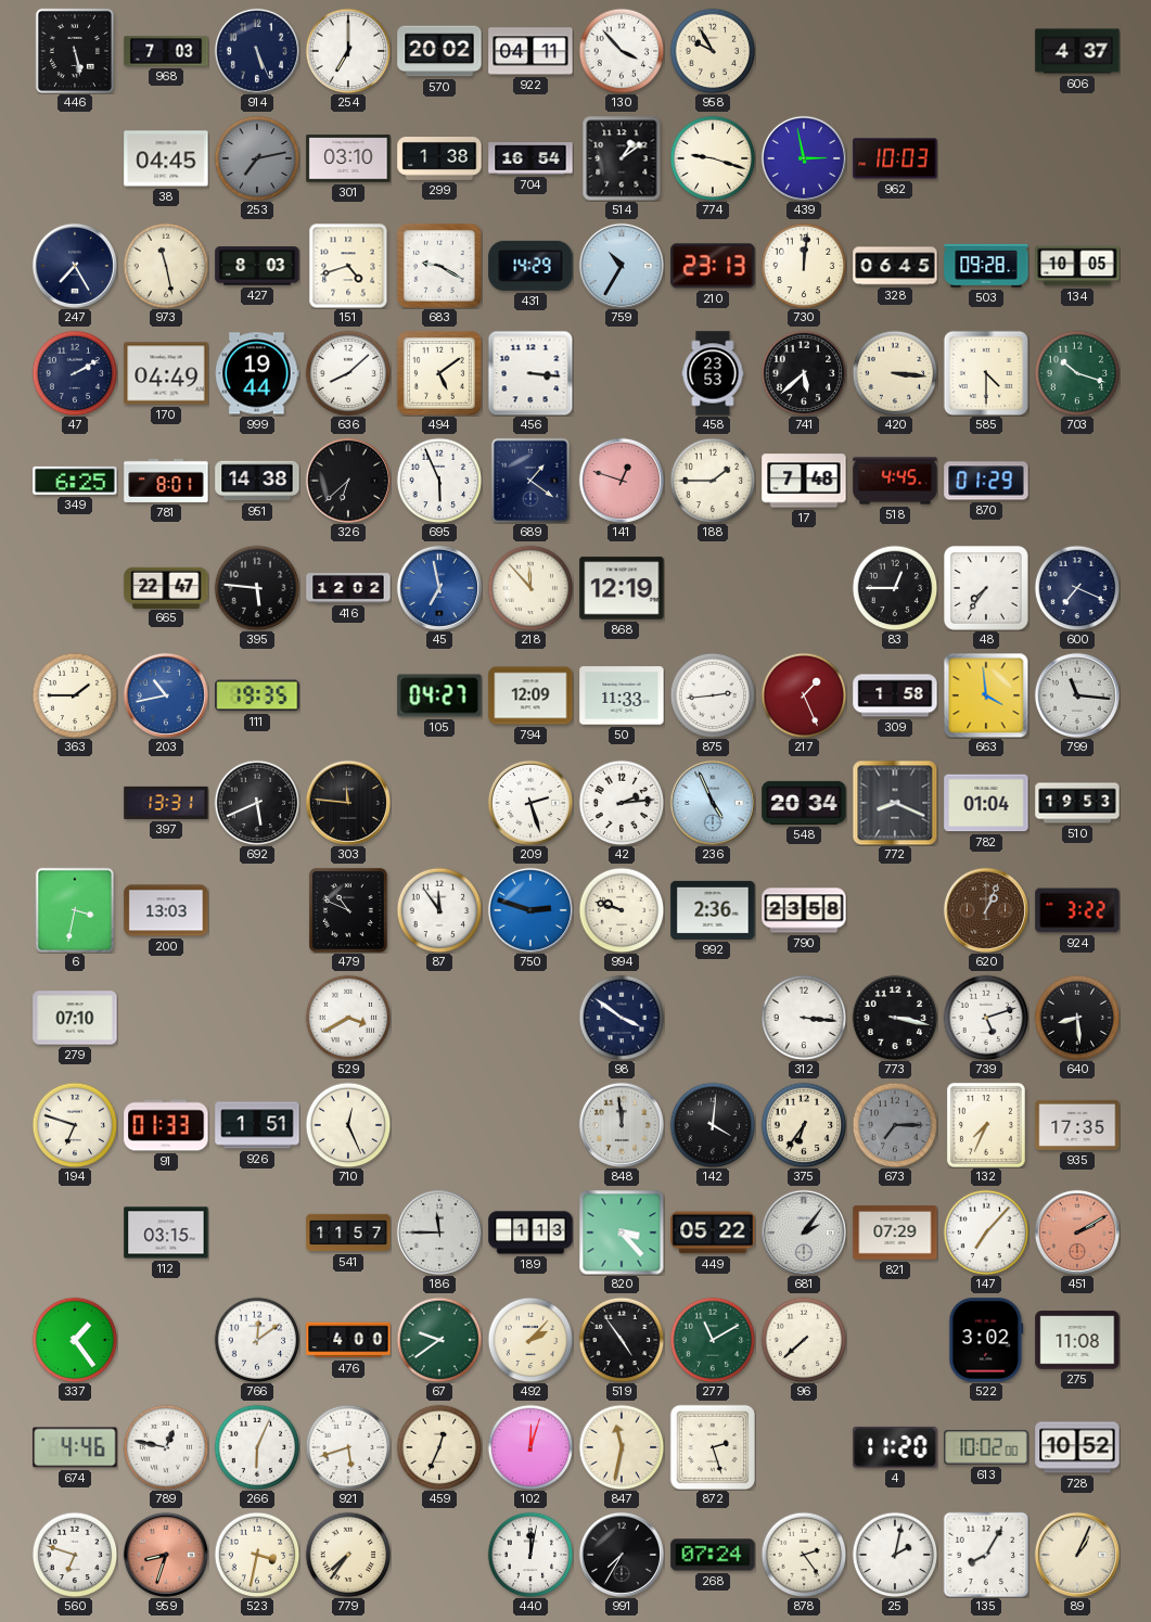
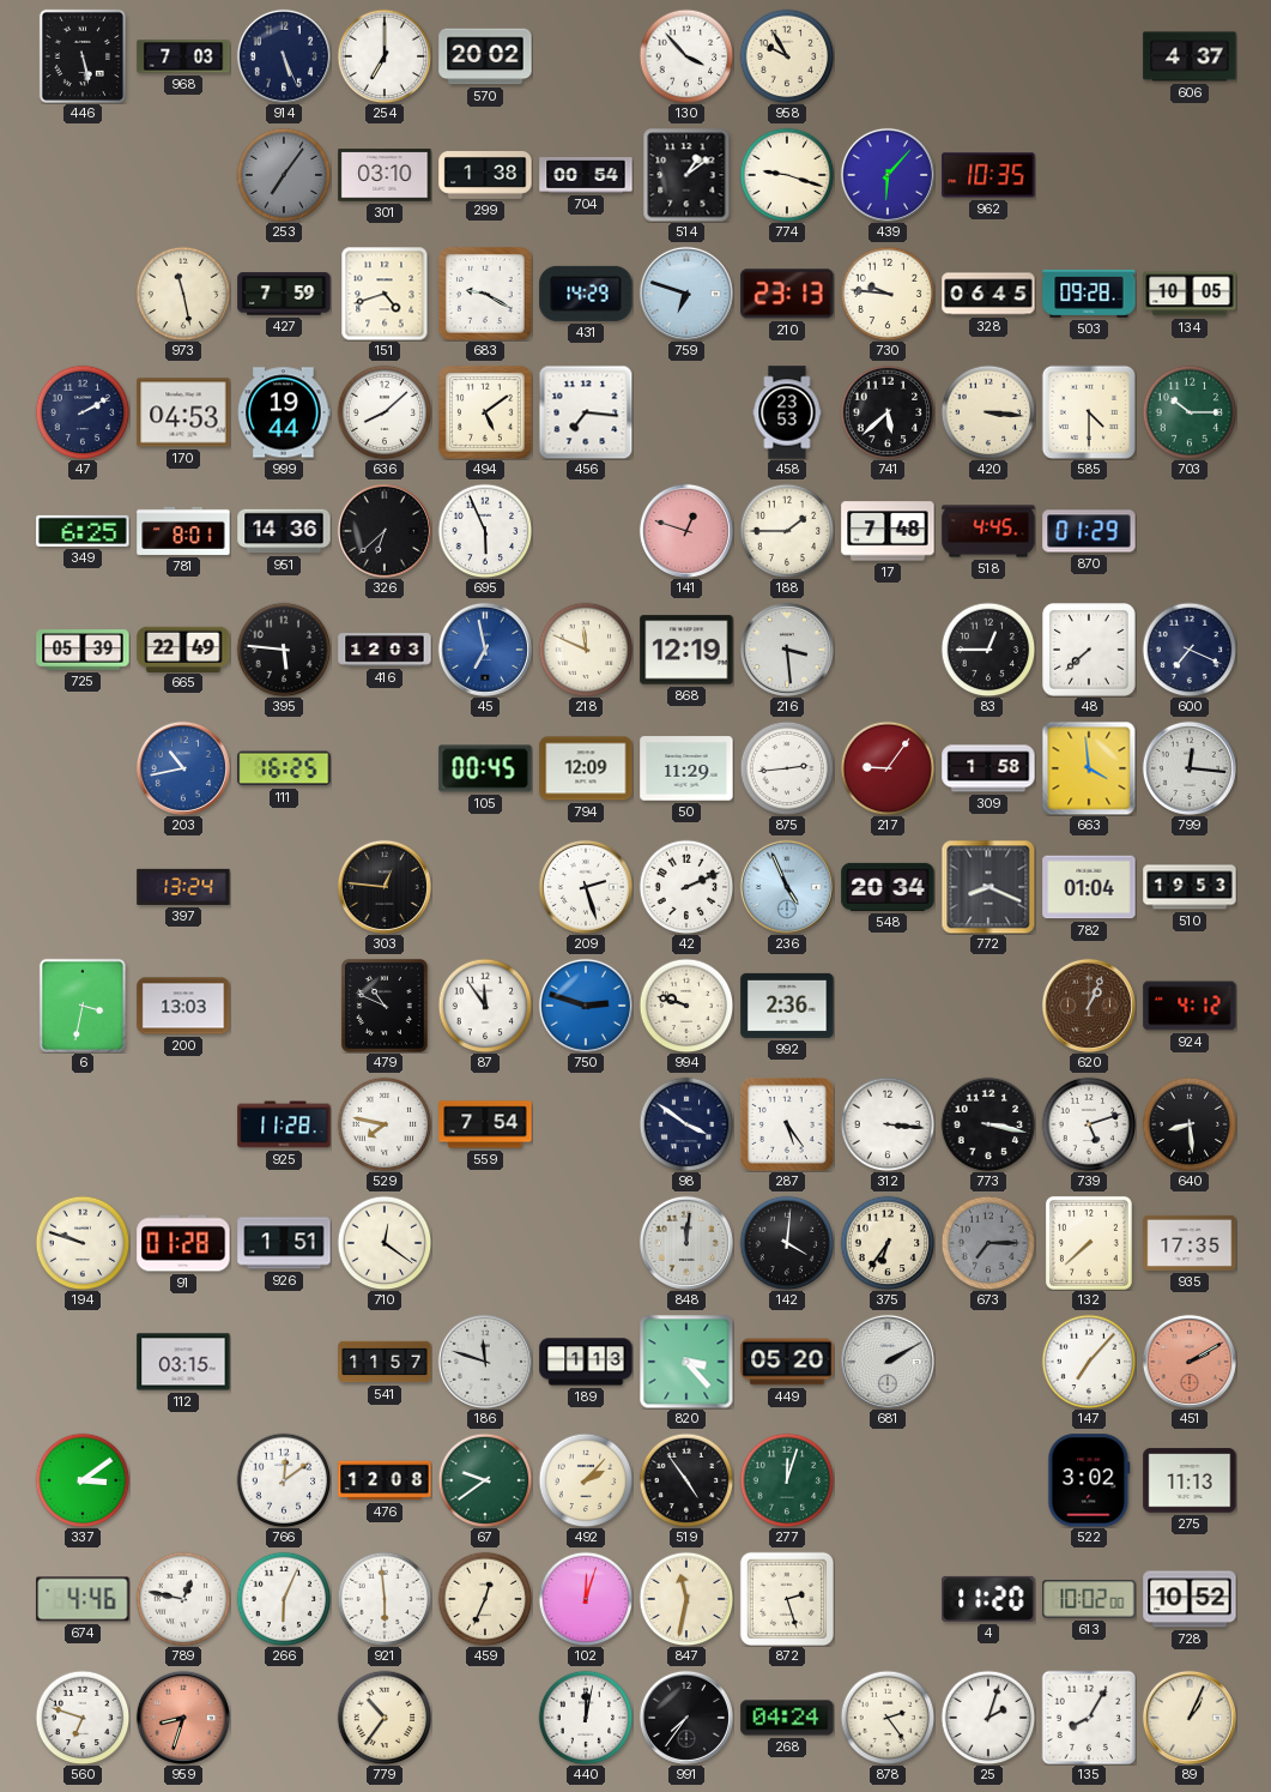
922: 04:11 -> none
38: 04:45 -> none
253: 7:13 -> 7:06
704: 16:54 -> 00:54
439: 2:58 -> 6:07
962: 10:03 -> 10:35
247: 7:25 -> none
427: 8:03 -> 7:59
759: 10:35 -> 6:48
730: 12:01 -> 9:46
170: 04:49 -> 04:53
456: 3:16 -> 7:16
703: 10:18 -> 10:15
951: 14:38 -> 14:36
689: 1:21 -> none
725: none -> 05:39
665: 22:47 -> 22:49
416: 12:02 -> 12:03
218: 11:53 -> 11:49
216: none -> 3:29
48: 7:36 -> 7:38
363: 1:45 -> none
111: 19:35 -> 16:25
105: 04:27 -> 00:45
50: 11:33 -> 11:29
217: 1:26 -> 9:06
799: 11:16 -> 12:16
397: 13:31 -> 13:24
692: 5:41 -> none
303: 11:46 -> 12:46
42: 2:14 -> 2:11
790: 23:58 -> none
924: 3:22 -> 4:12
279: 07:10 -> none
925: none -> 11:28
529: 3:40 -> 7:47
559: none -> 7:54
287: none -> 5:24
194: 6:48 -> 9:48
91: 01:33 -> 01:28
710: 12:26 -> 12:21
848: 11:59 -> 12:01
132: 7:34 -> 7:38
186: 11:45 -> 11:48
449: 05:22 -> 05:20
681: 2:06 -> 2:10
821: 07:29 -> none
337: 1:24 -> 3:09
476: 4:00 -> 12:08
277: 11:10 -> 12:03
96: 7:38 -> none
275: 11:08 -> 11:13
921: 5:42 -> 5:59
523: 3:32 -> none
779: 7:36 -> 10:36
991: 7:35 -> 7:36
268: 07:24 -> 04:24
25: 2:02 -> 2:03
